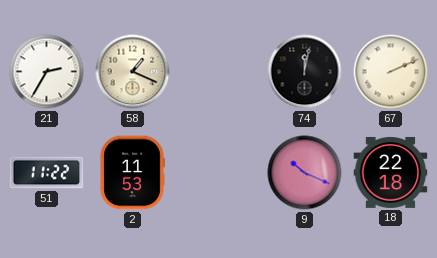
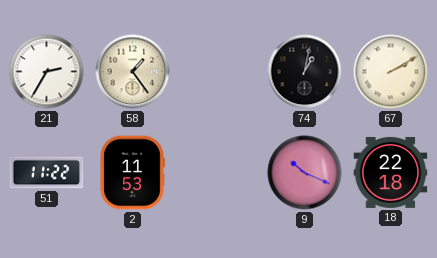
58: 1:19 -> 1:24
74: 12:02 -> 1:02
67: 2:11 -> 2:10
